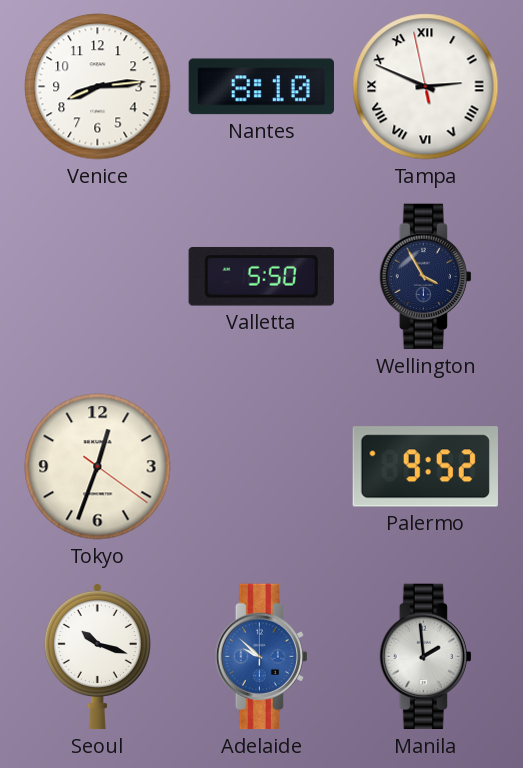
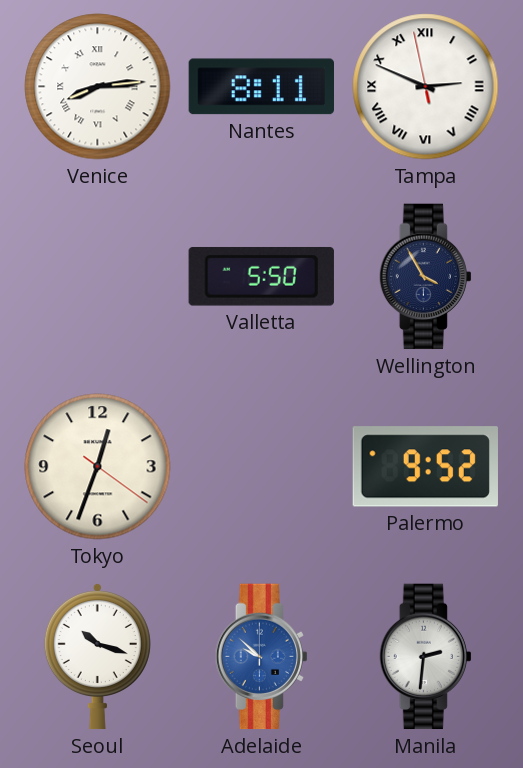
Venice numerals: Arabic -> Roman
Nantes: 8:10 -> 8:11
Manila: 1:59 -> 2:31
